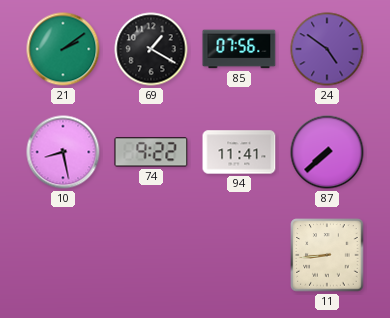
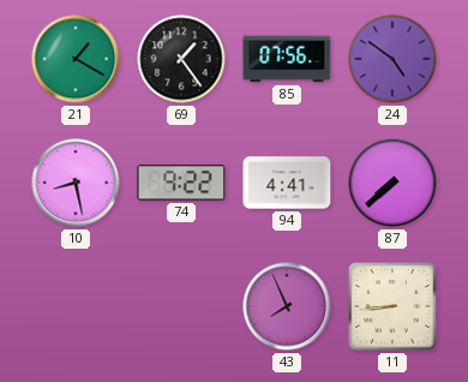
21: 2:09 -> 1:20
69: 1:20 -> 1:24
94: 11:41 -> 4:41
43: none -> 7:56
